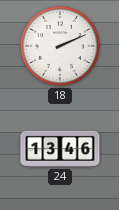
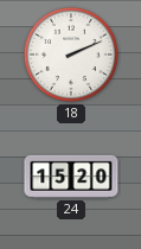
24: 13:46 -> 15:20
